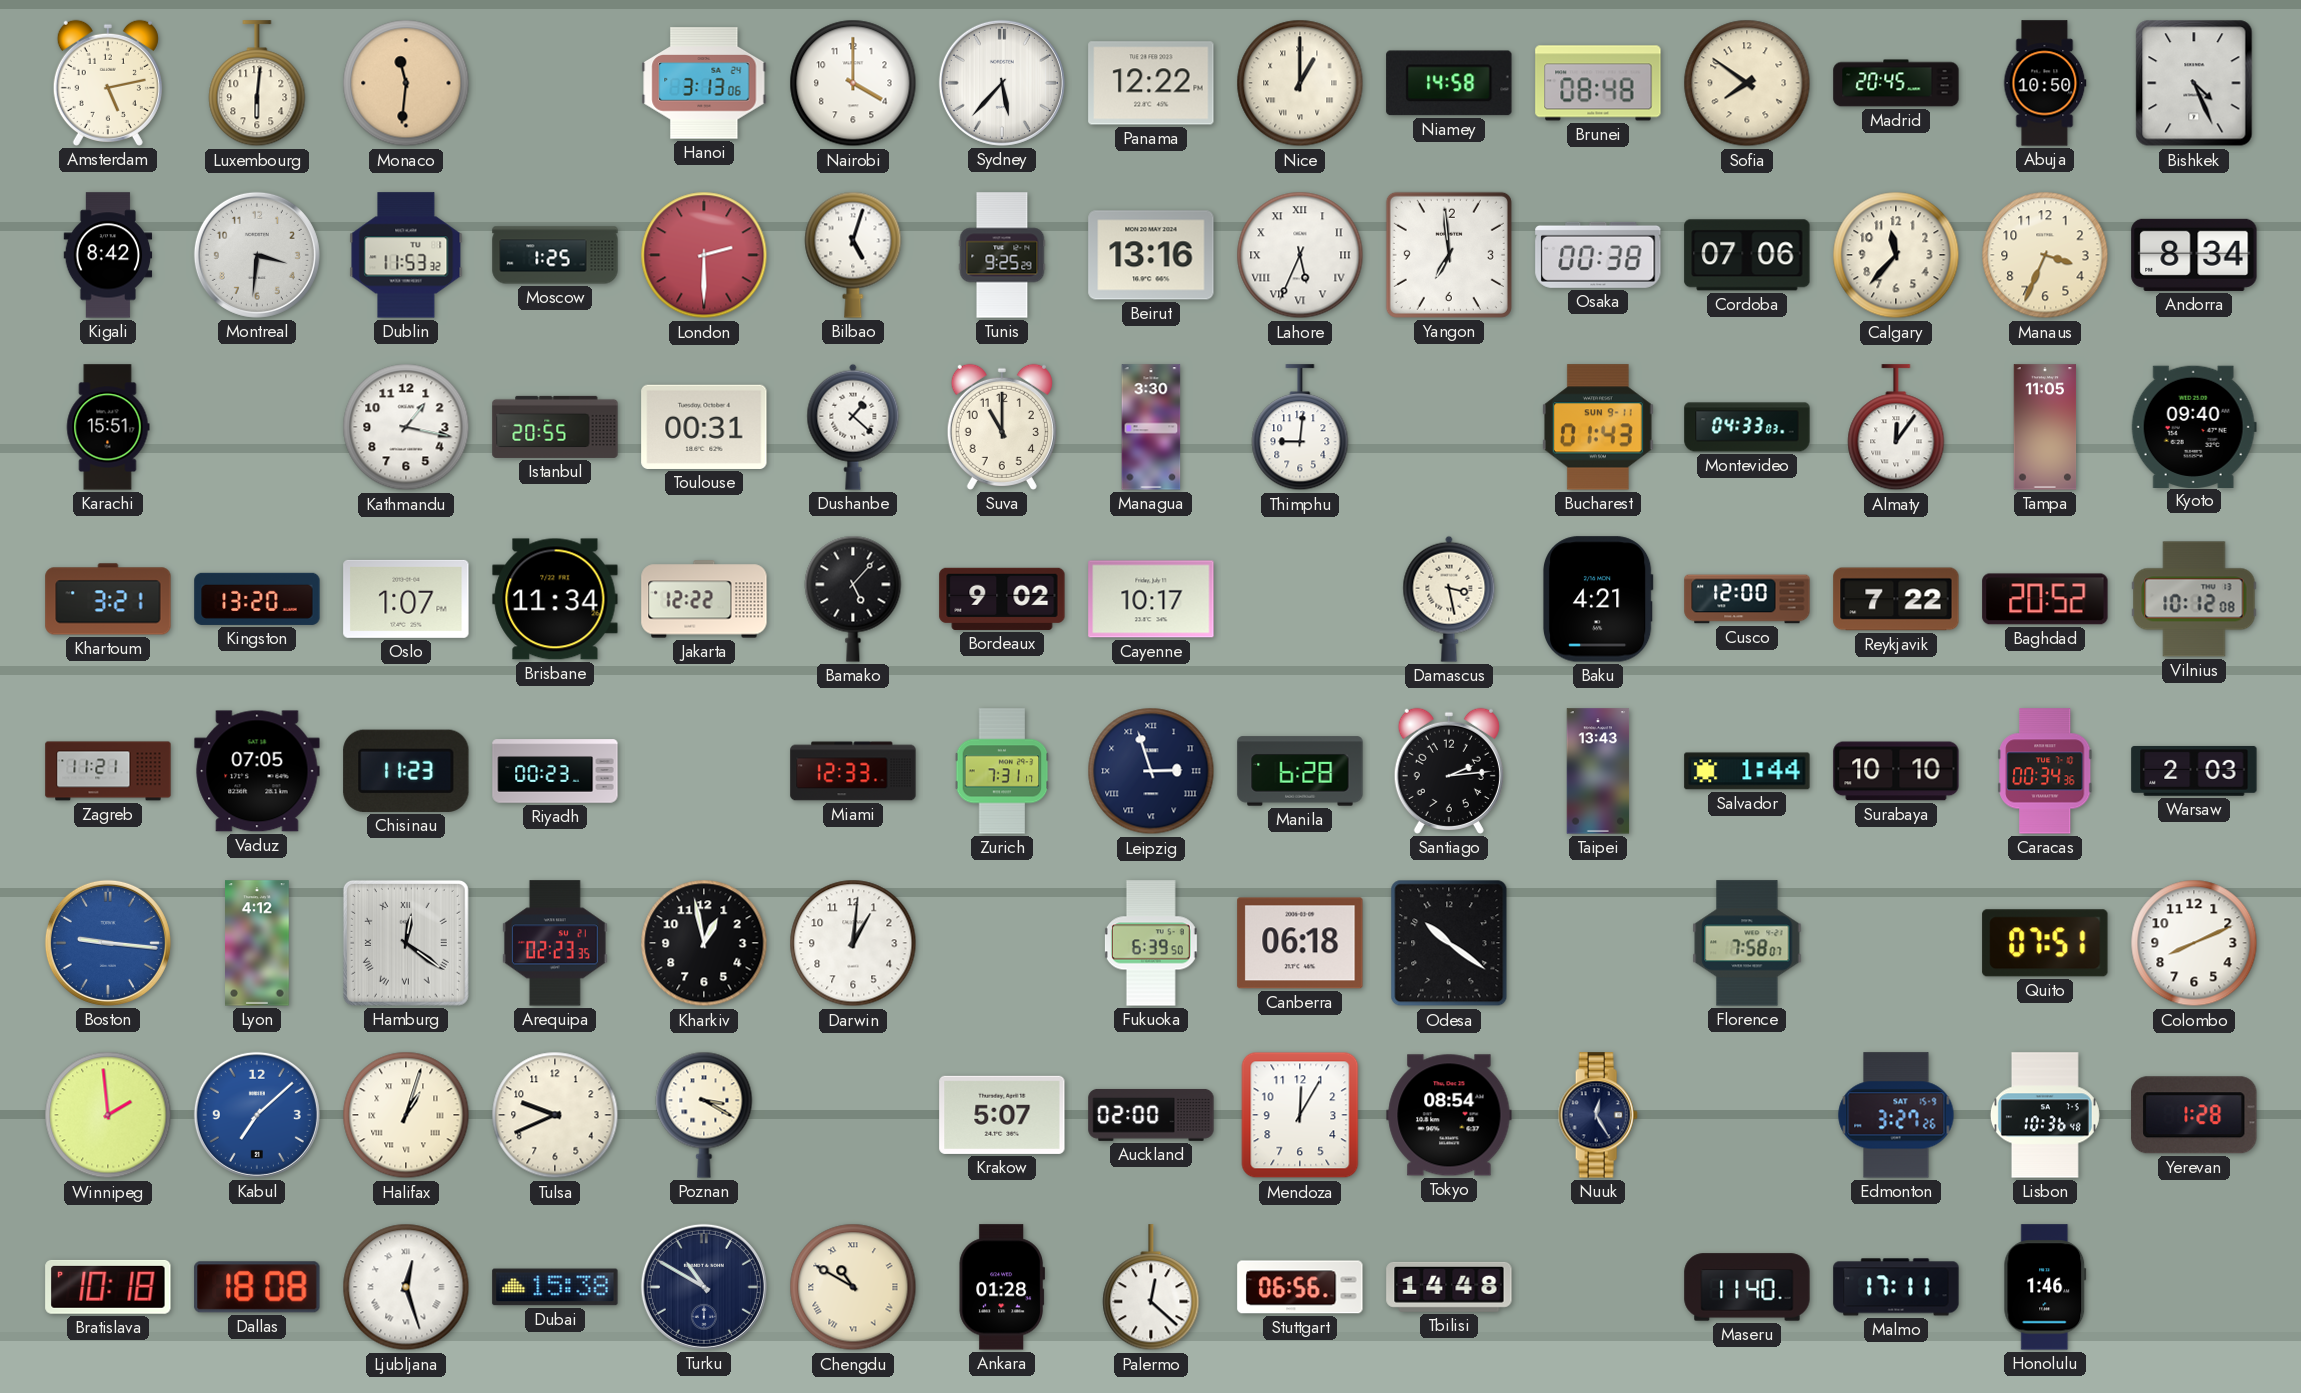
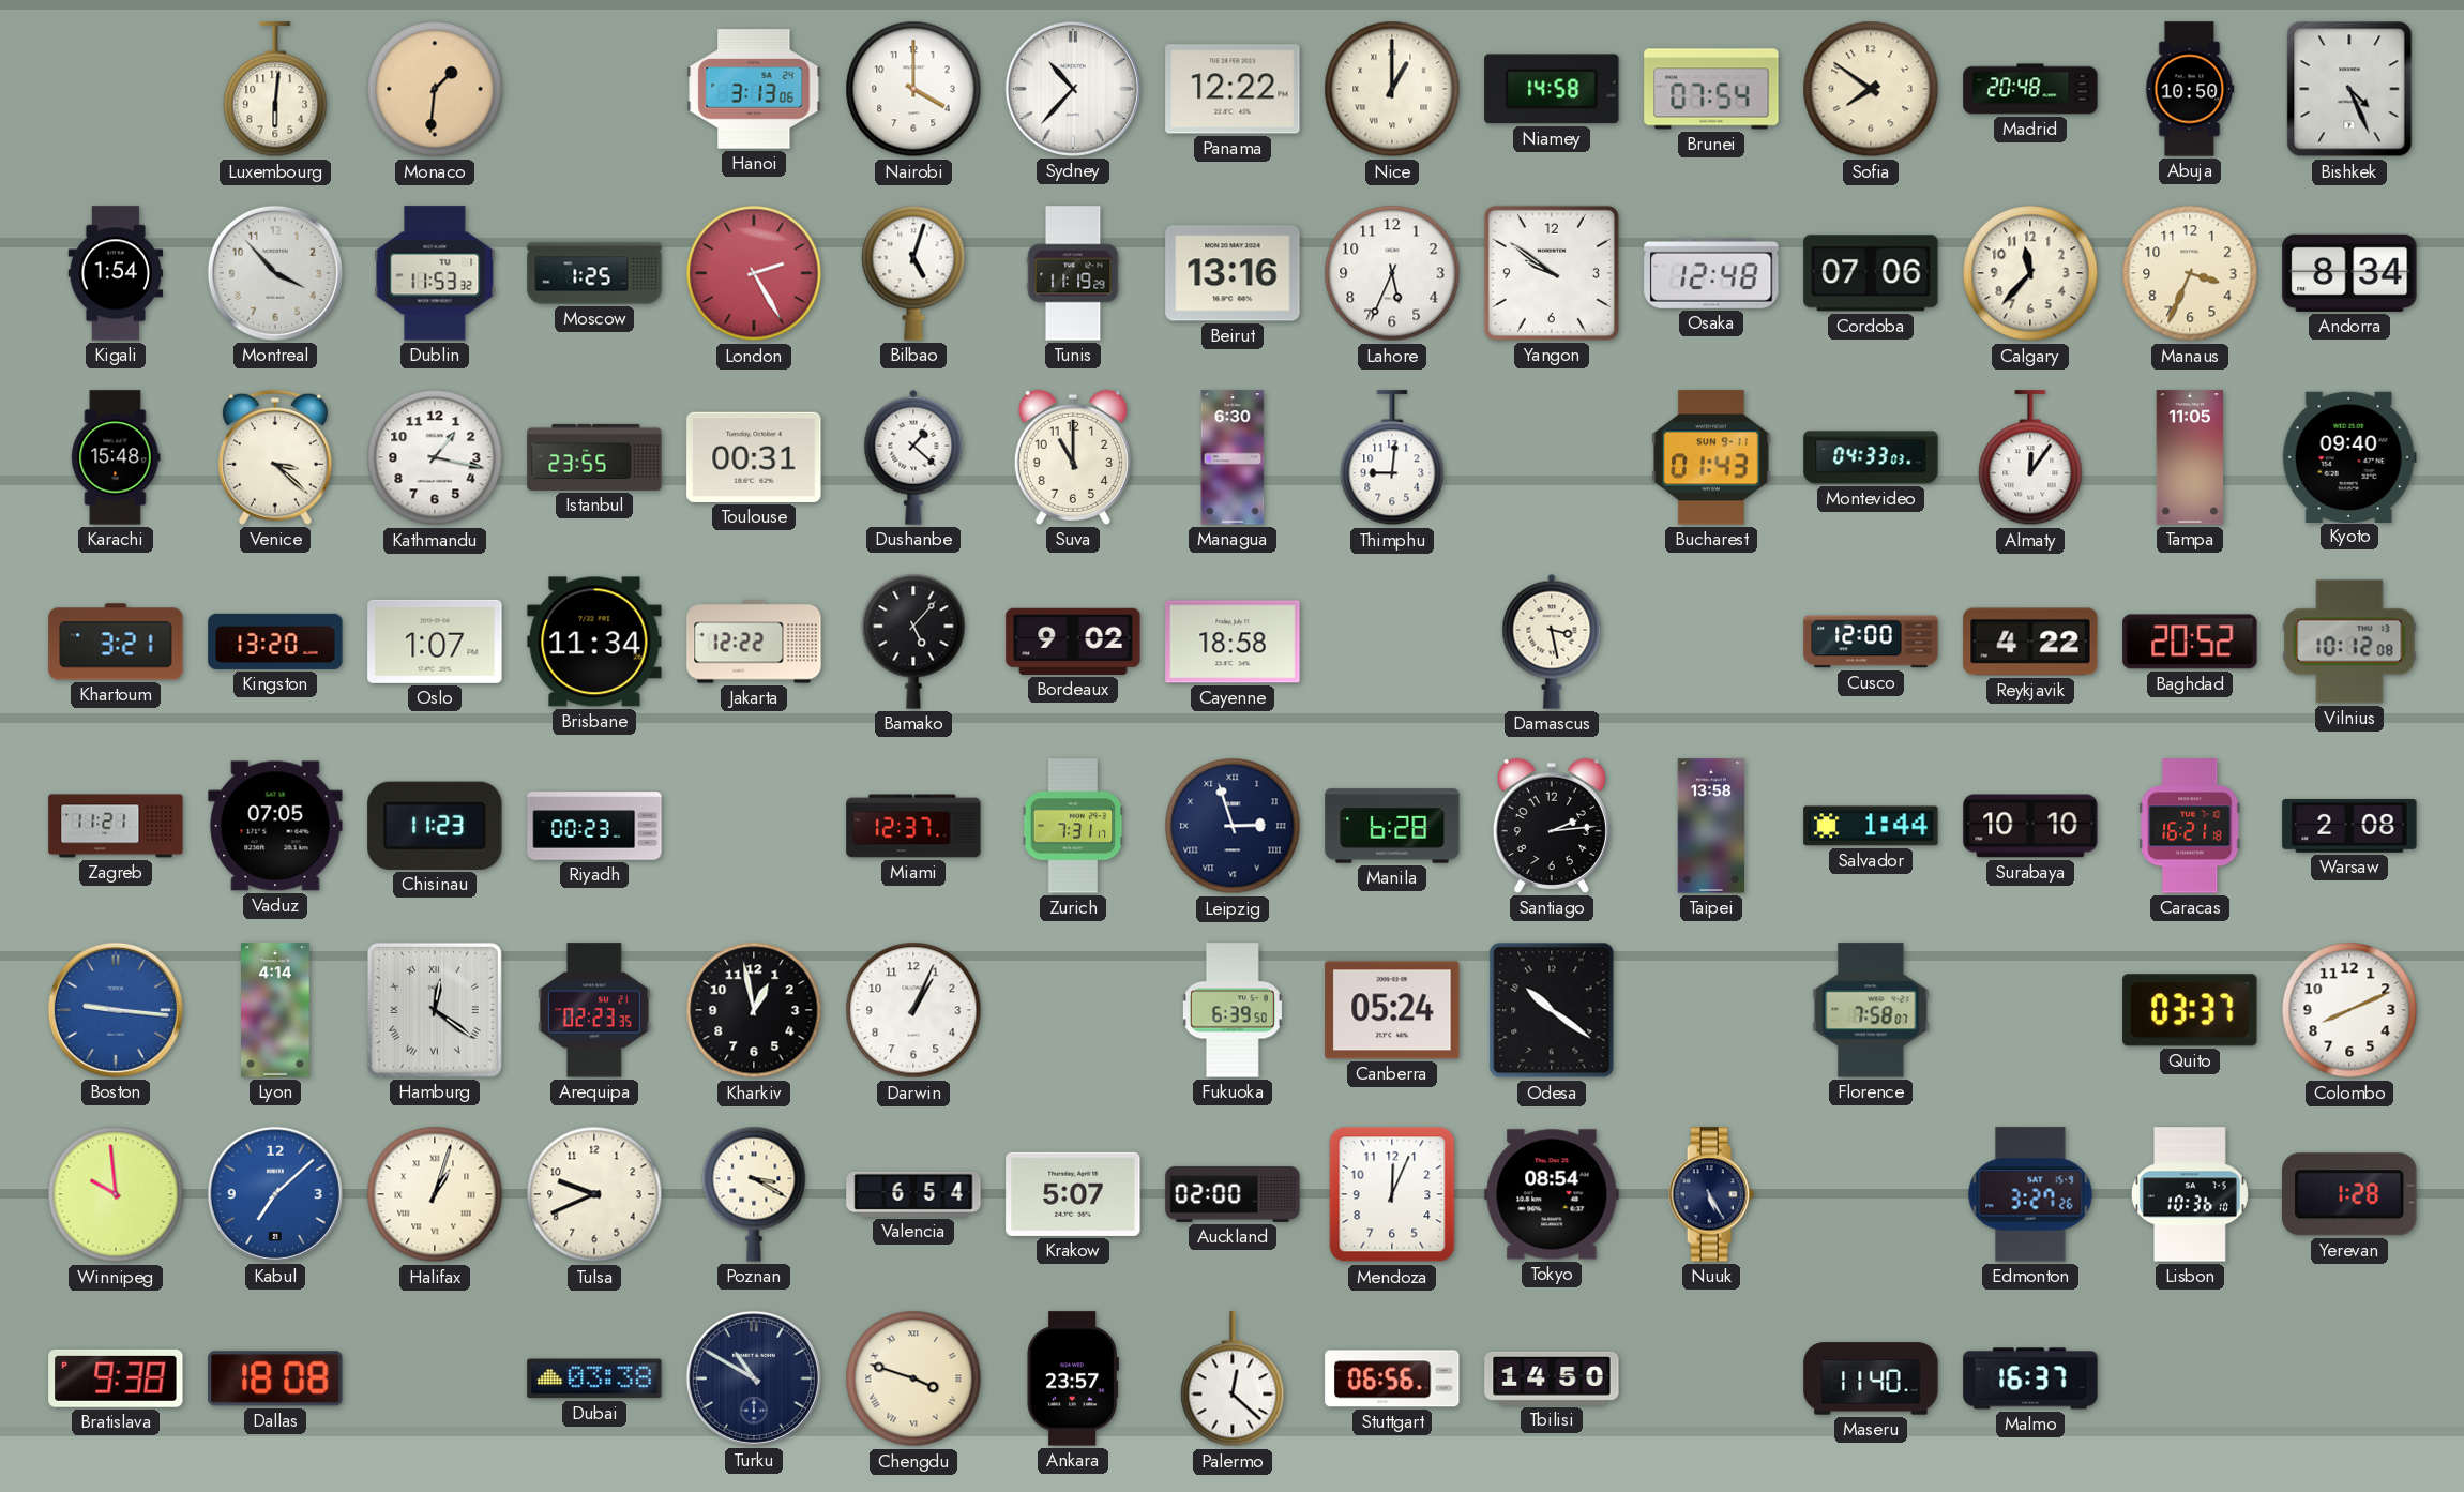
Amsterdam: 5:13 -> none
Monaco: 11:31 -> 1:31
Sydney: 5:37 -> 10:37
Brunei: 08:48 -> 07:54
Madrid: 20:45 -> 20:48
Kigali: 8:42 -> 1:54
Montreal: 3:31 -> 3:53
London: 2:30 -> 2:25
Tunis: 9:25 -> 11:19
Lahore numerals: Roman -> Arabic
Yangon: 6:59 -> 9:51
Osaka: 00:38 -> 12:48
Karachi: 15:51 -> 15:48
Venice: none -> 3:22
Istanbul: 20:55 -> 23:55
Managua: 3:30 -> 6:30
Cayenne: 10:17 -> 18:58
Baku: 4:21 -> none
Reykjavik: 7:22 -> 4:22
Miami: 12:33 -> 12:37
Taipei: 13:43 -> 13:58
Caracas: 00:34 -> 16:21
Warsaw: 2:03 -> 2:08
Lyon: 4:12 -> 4:14
Darwin: 1:01 -> 1:04
Canberra: 06:18 -> 05:24
Quito: 07:51 -> 03:37
Winnipeg: 1:59 -> 9:59
Valencia: none -> 6:54
Mendoza: 12:05 -> 12:04
Nuuk: 12:25 -> 5:25
Lisbon: 10:36:48 -> 10:36:10
Bratislava: 10:18 -> 9:38
Ljubljana: 12:27 -> none
Dubai: 15:38 -> 03:38
Chengdu: 10:50 -> 3:48
Ankara: 01:28 -> 23:57
Tbilisi: 14:48 -> 14:50
Malmo: 17:11 -> 16:37
Honolulu: 1:46 -> none
